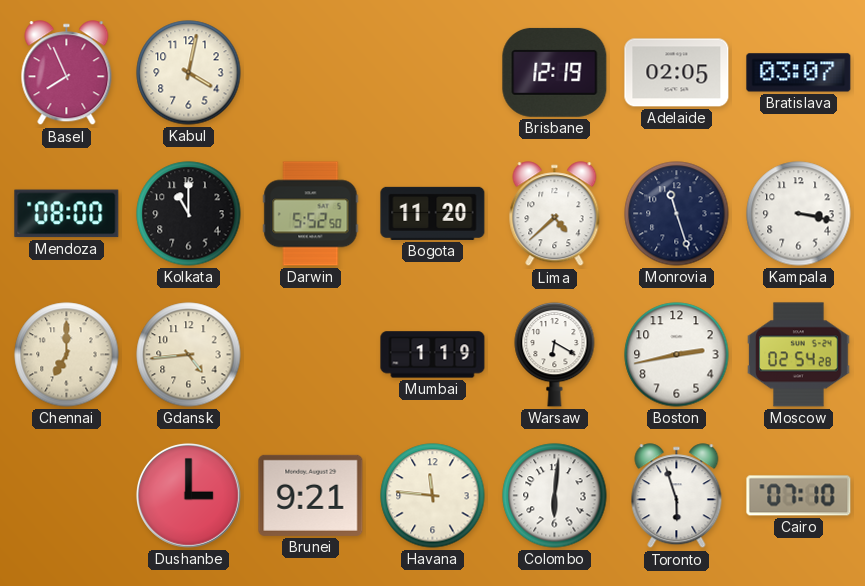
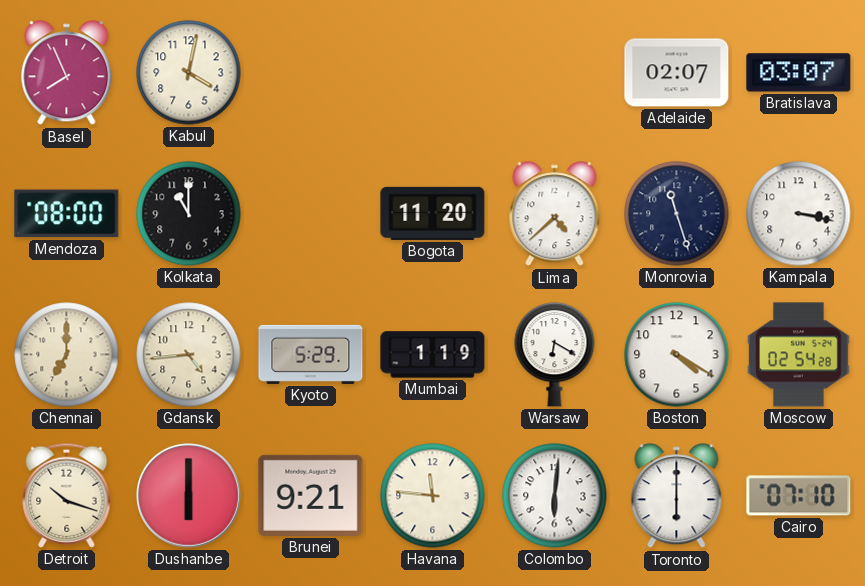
Brisbane: 12:19 -> none
Adelaide: 02:05 -> 02:07
Darwin: 5:52 -> none
Kyoto: none -> 5:29
Boston: 2:43 -> 4:20
Detroit: none -> 10:18
Dushanbe: 3:00 -> 6:00
Toronto: 5:57 -> 6:00
